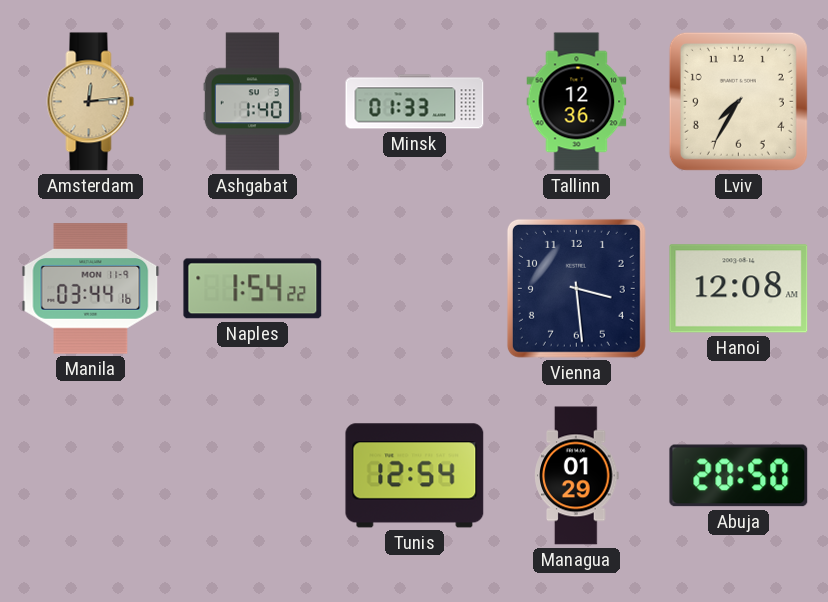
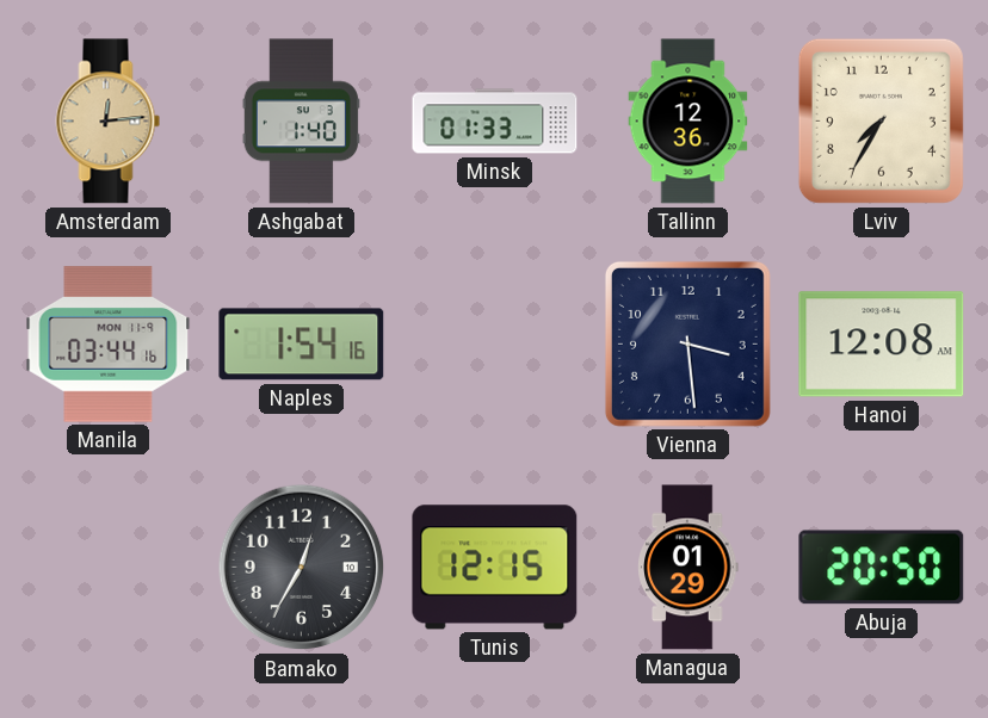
Naples: 1:54:22 -> 1:54:16
Bamako: none -> 12:35
Tunis: 12:54 -> 12:15
